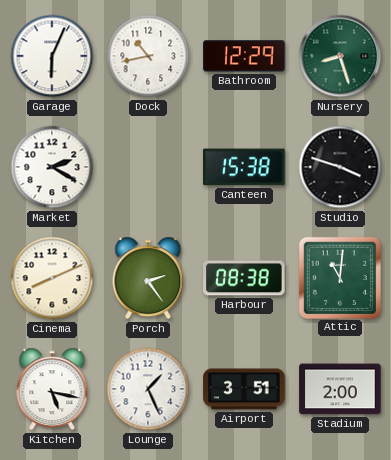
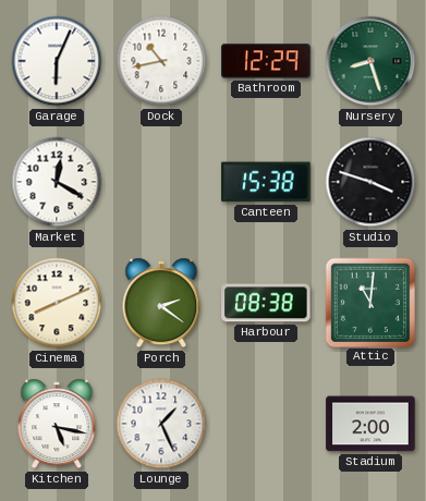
Market: 2:20 -> 12:20
Porch: 2:24 -> 2:21
Airport: 3:51 -> none
